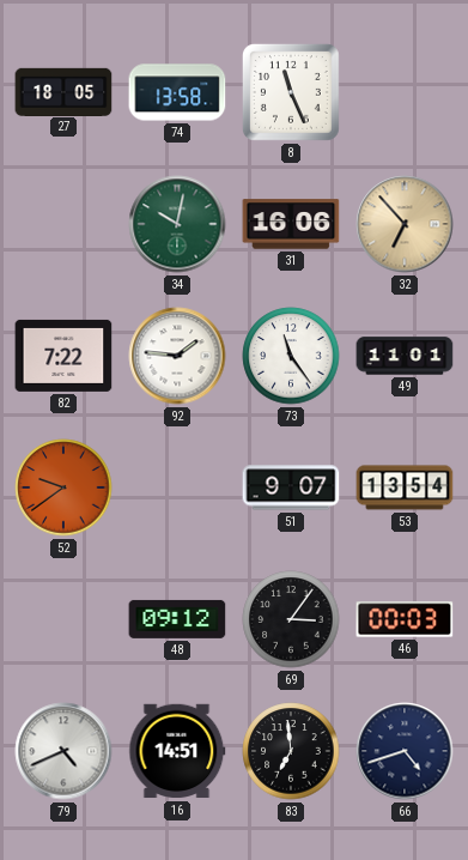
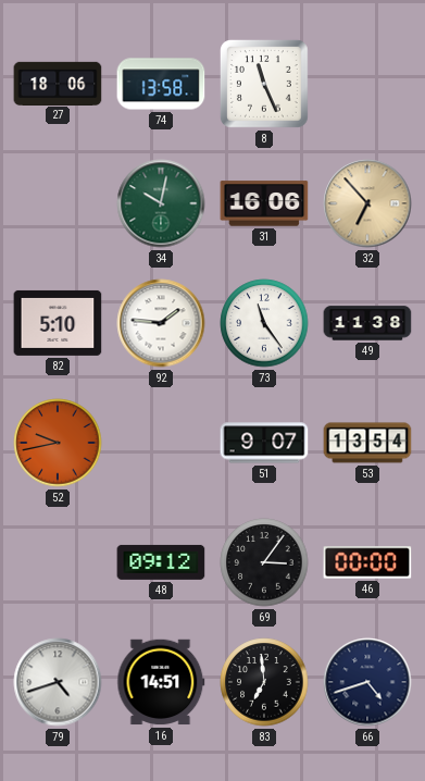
27: 18:05 -> 18:06
82: 7:22 -> 5:10
49: 11:01 -> 11:38
52: 9:39 -> 9:43
46: 00:03 -> 00:00
79: 4:41 -> 4:42
